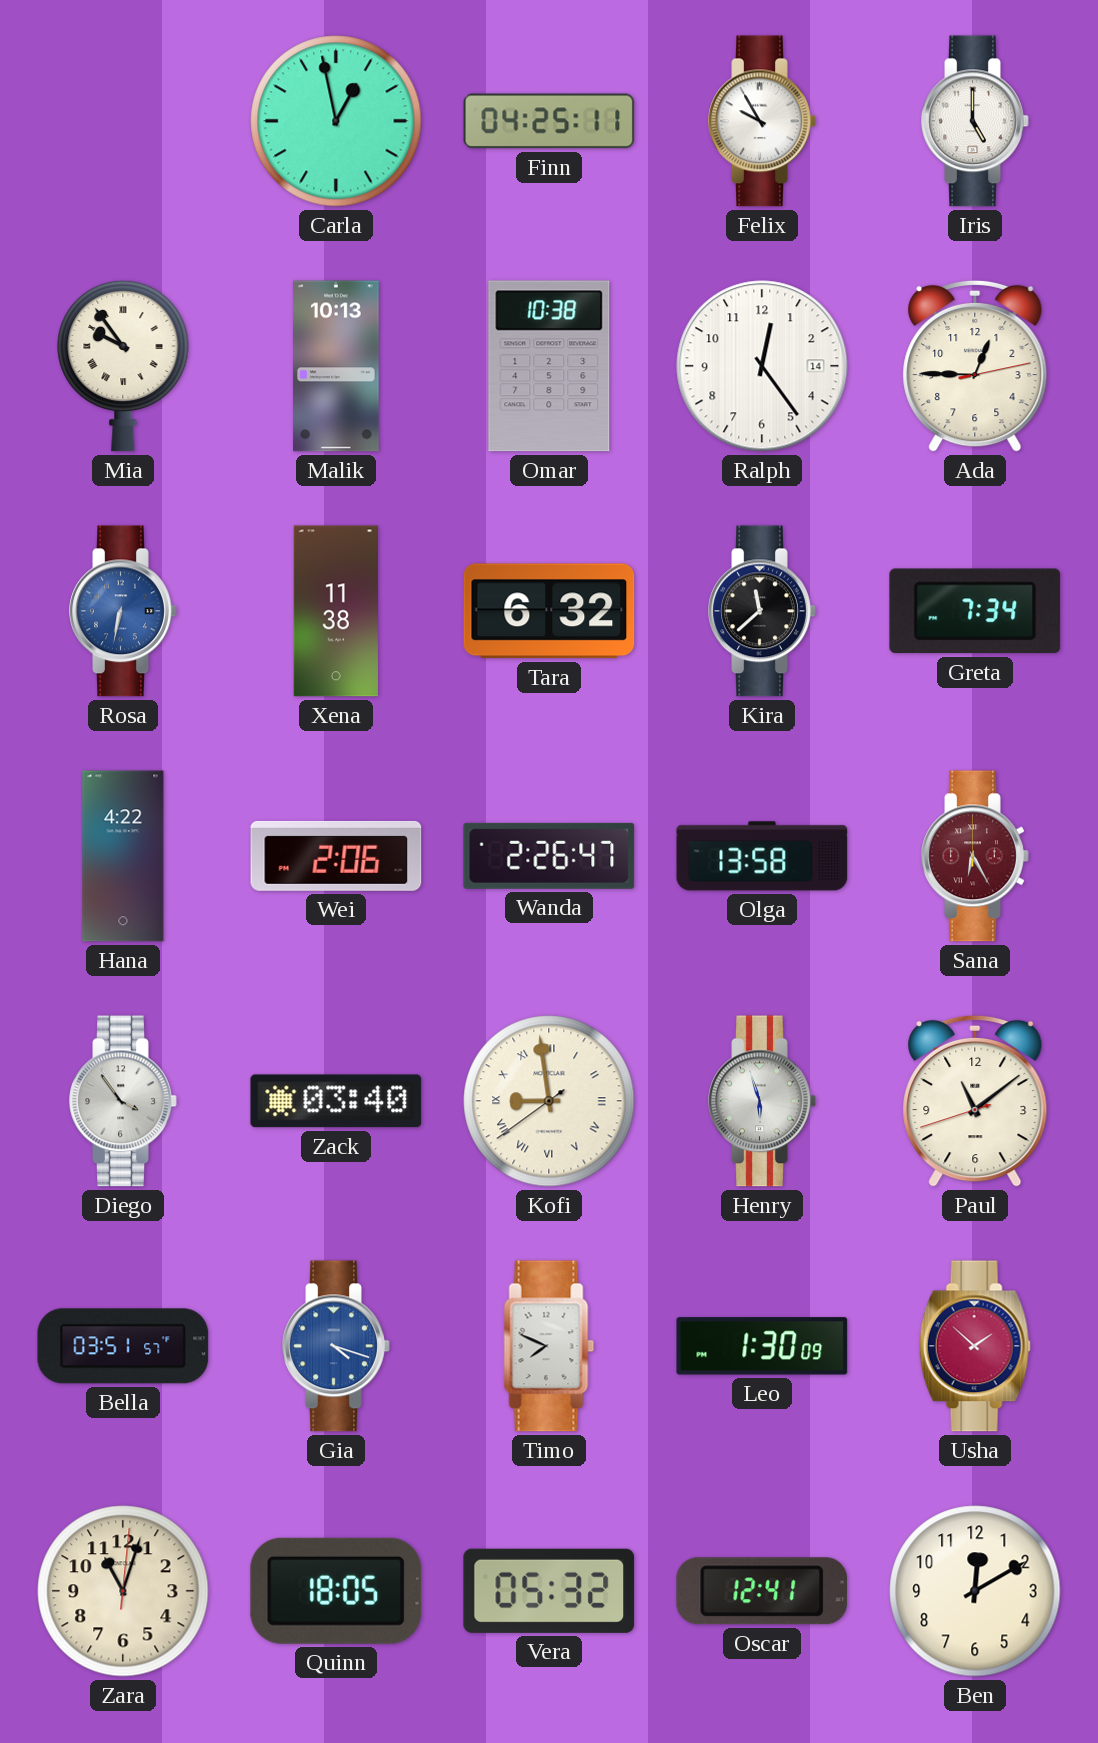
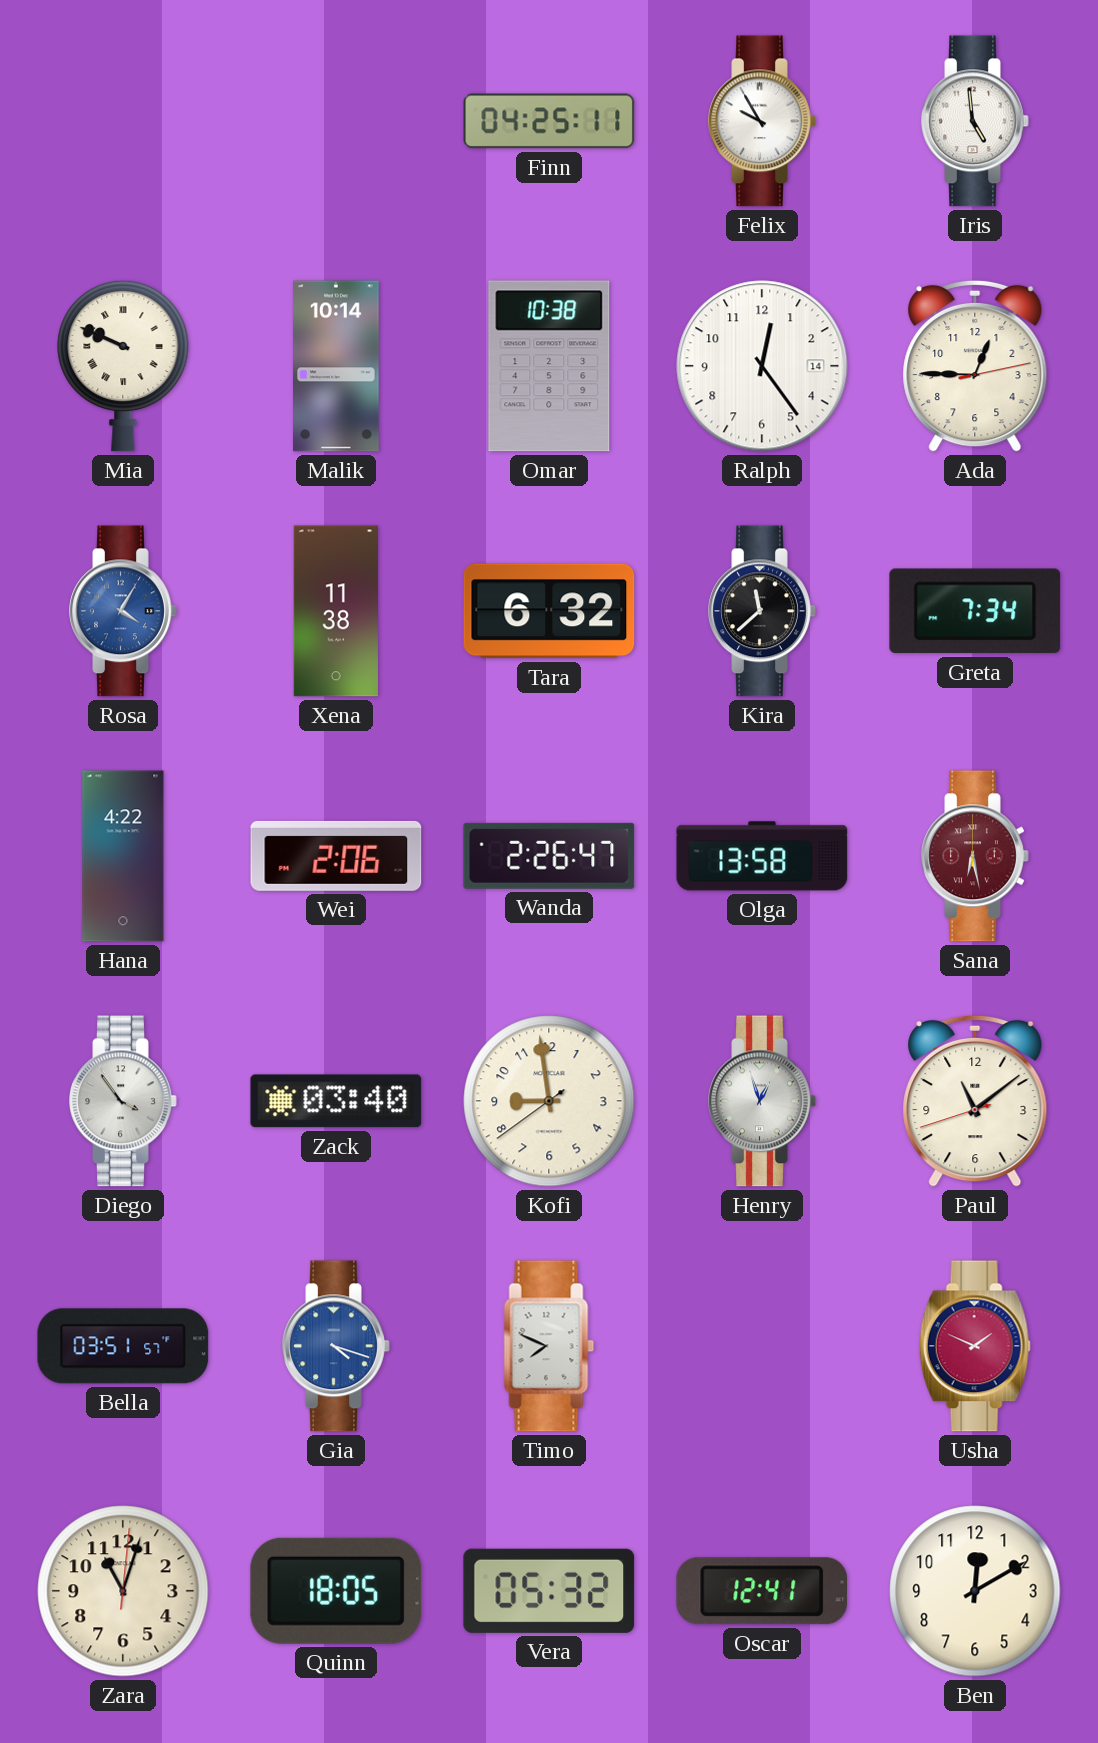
Carla: 12:58 -> none
Iris: 5:00 -> 4:59
Mia: 9:54 -> 9:49
Malik: 10:13 -> 10:14
Rosa: 6:32 -> 4:05
Sana: 6:25 -> 6:28
Kofi numerals: Roman -> Arabic
Henry: 5:57 -> 12:57
Leo: 1:30 -> none
Usha: 1:52 -> 1:49
